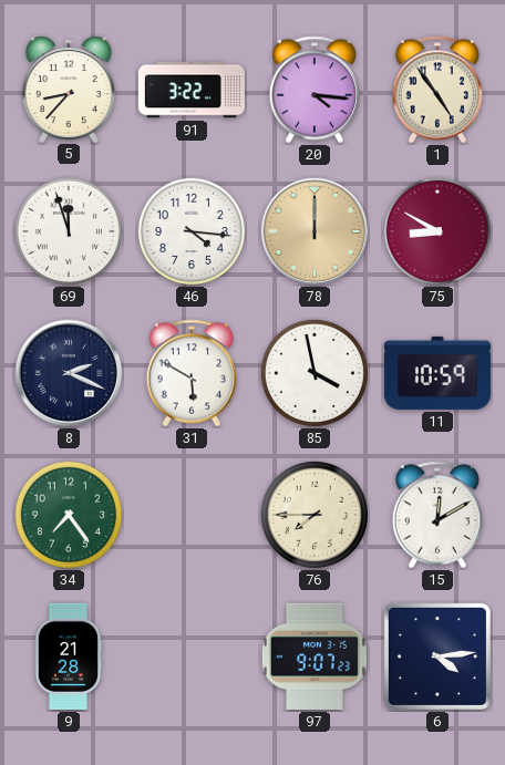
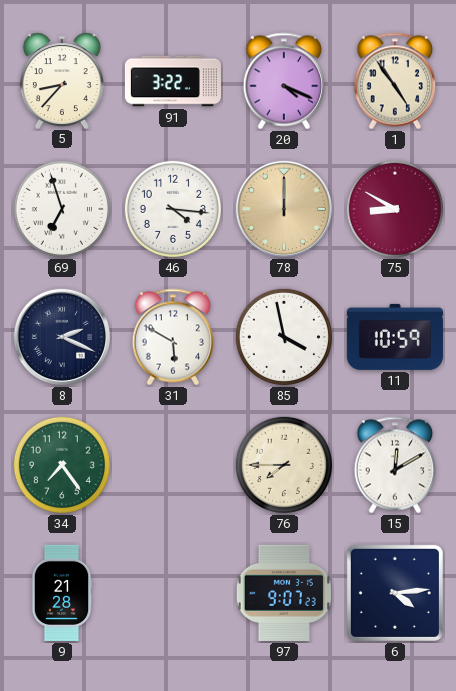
20: 4:16 -> 4:19
69: 11:57 -> 6:57
